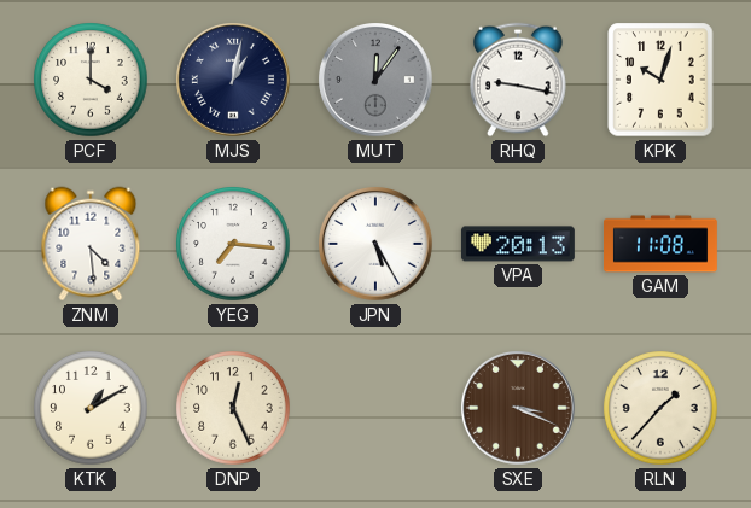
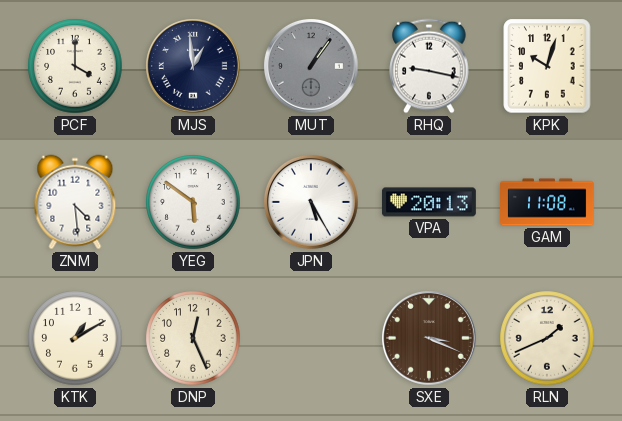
MJS: 1:02 -> 12:59
MUT: 12:06 -> 1:06
YEG: 7:16 -> 5:51
RLN: 1:37 -> 1:41
